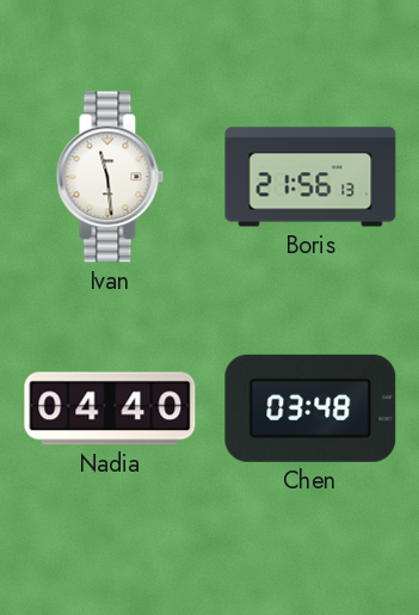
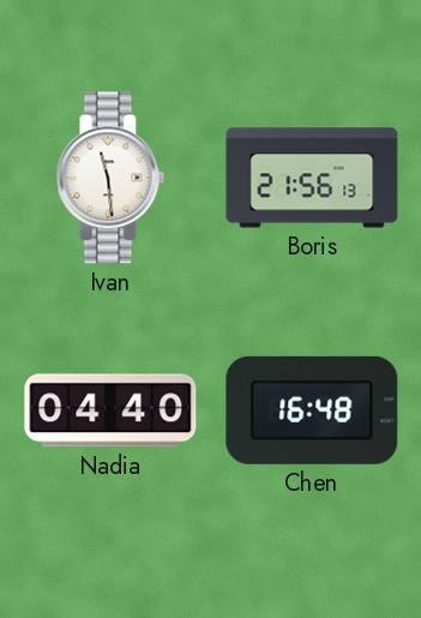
Chen: 03:48 -> 16:48
